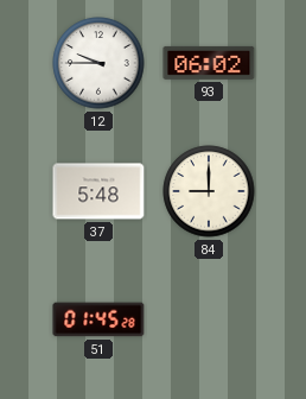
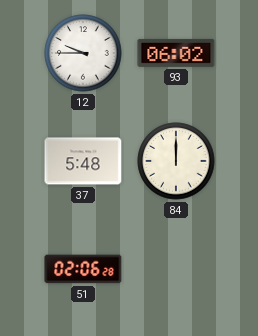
84: 9:00 -> 12:00
51: 01:45 -> 02:06
